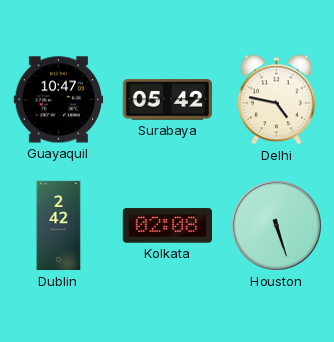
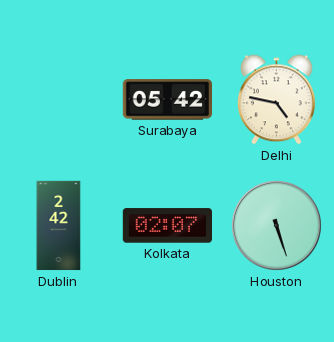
Guayaquil: 10:47 -> none
Kolkata: 02:08 -> 02:07
